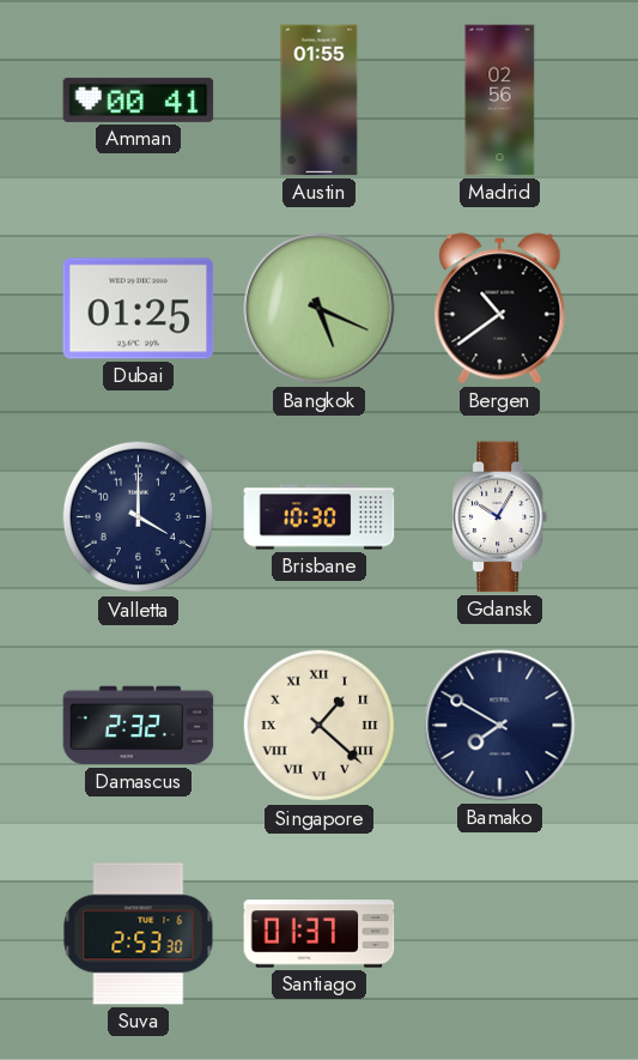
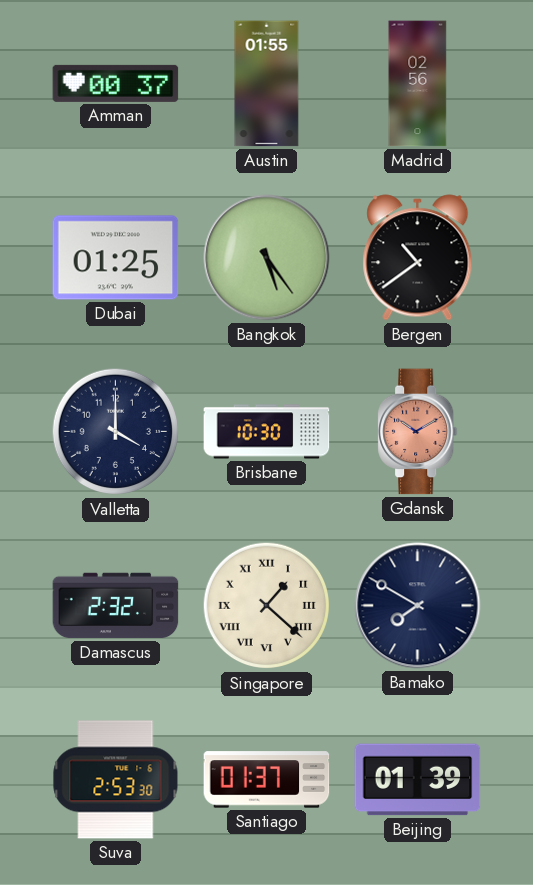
Amman: 00:41 -> 00:37
Bangkok: 5:19 -> 5:24
Gdansk: 10:05 -> 10:10
Gdansk dial: white -> salmon
Beijing: none -> 01:39
